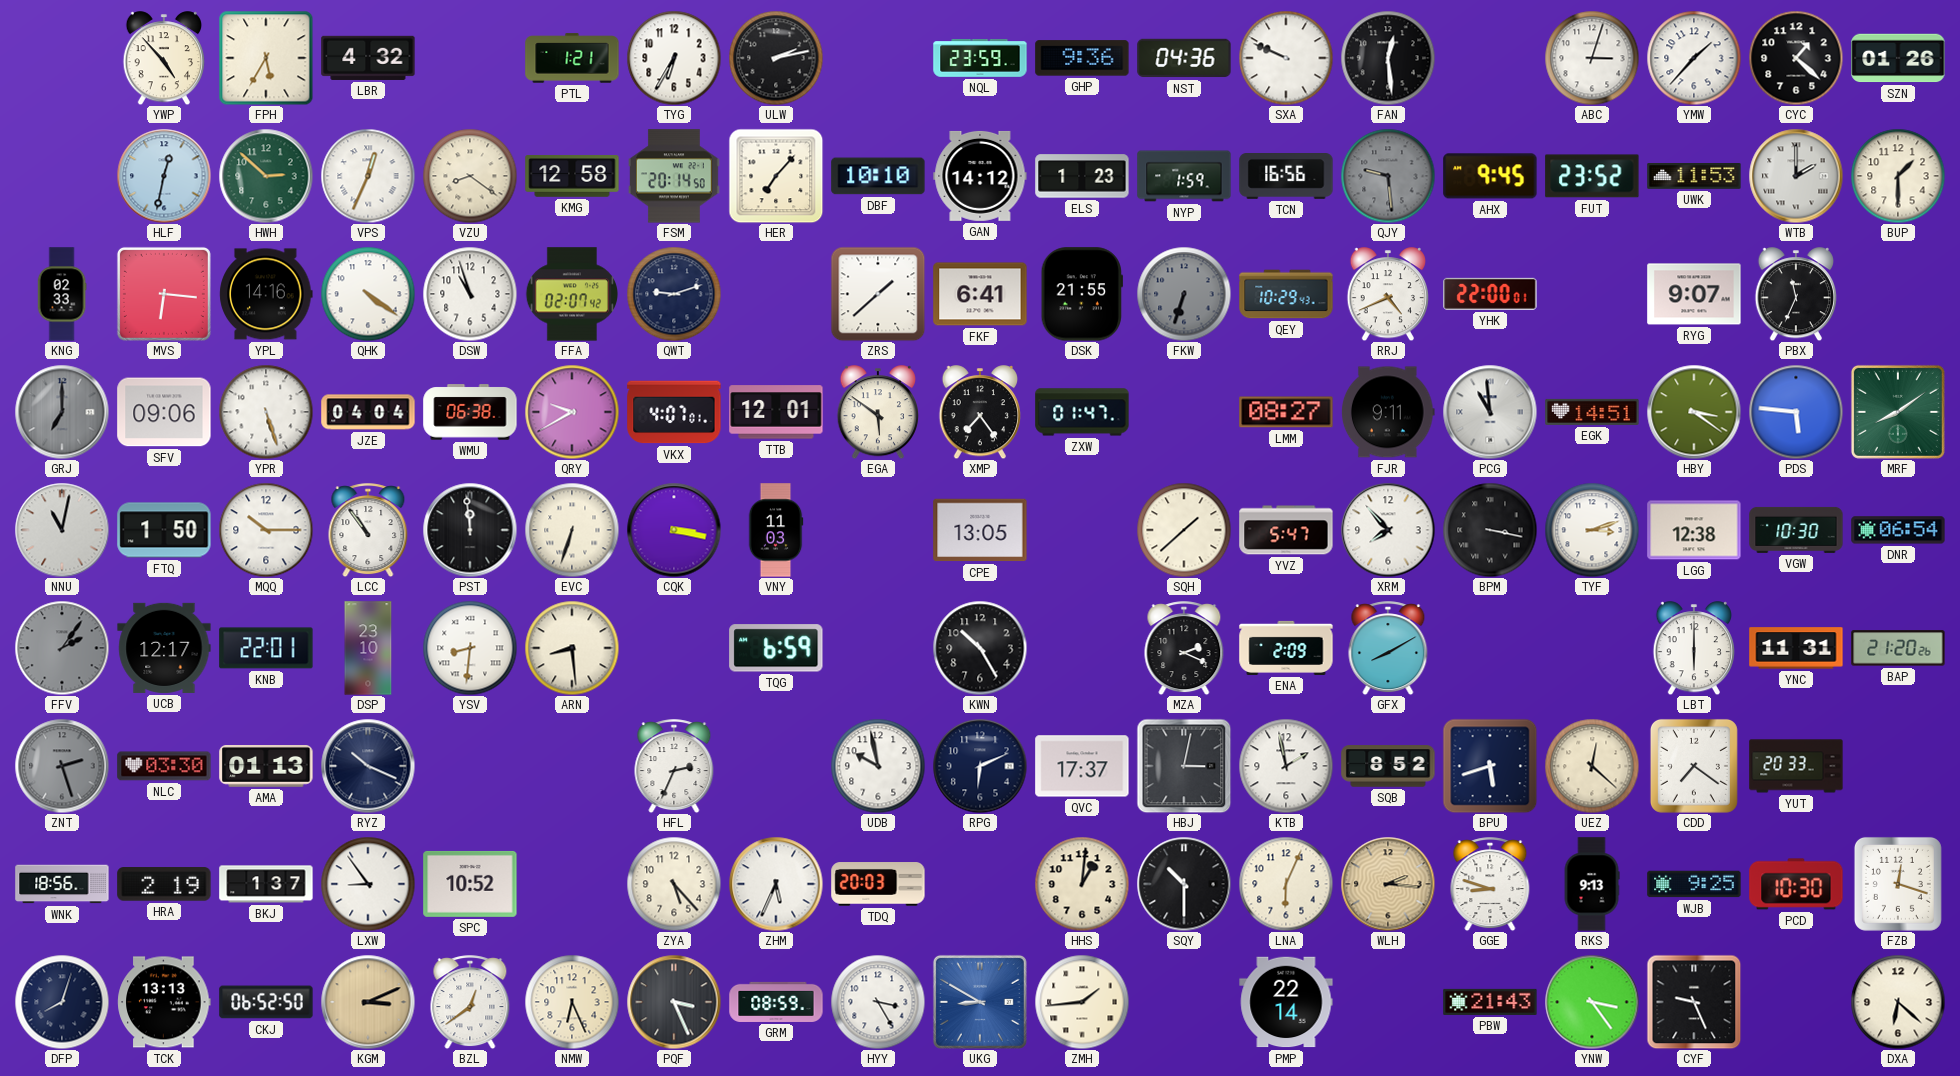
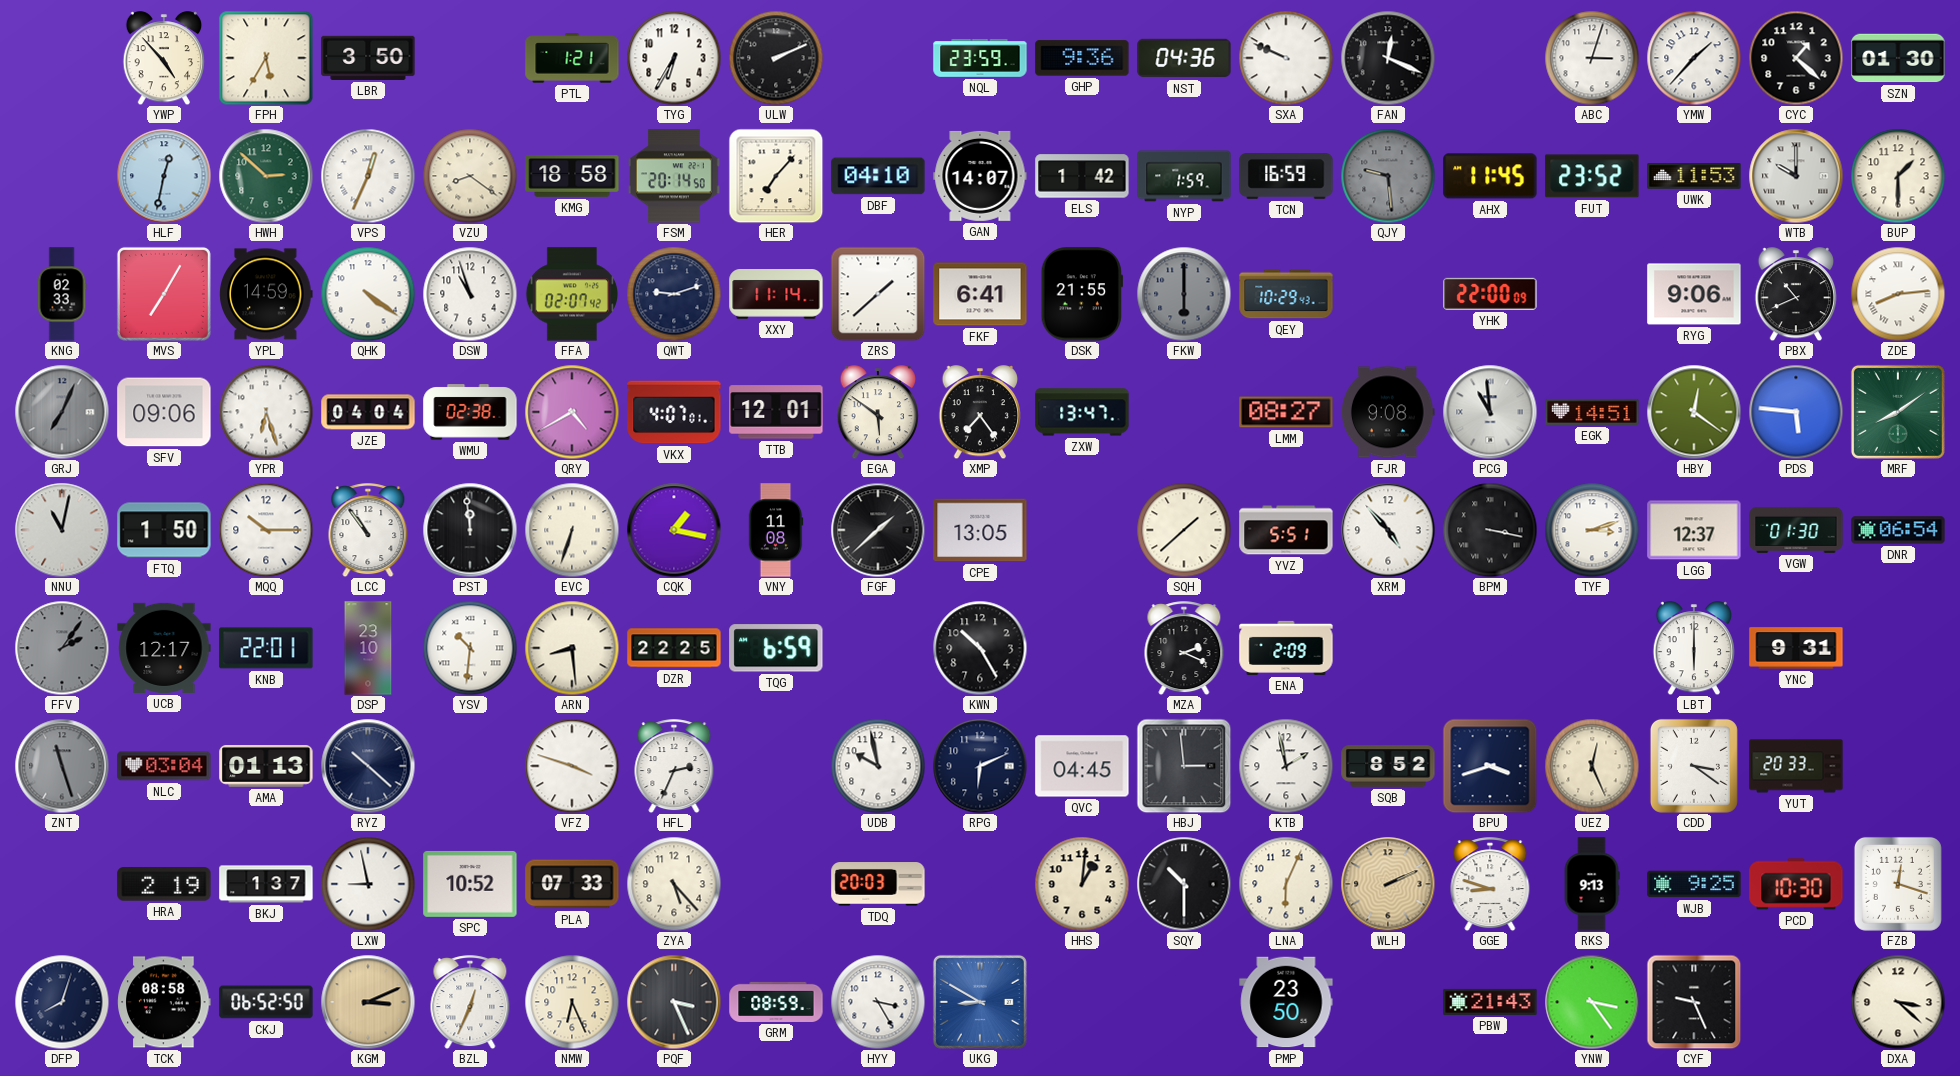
LBR: 4:32 -> 3:50
ULW: 2:13 -> 2:11
FAN: 12:29 -> 12:19
SZN: 01:26 -> 01:30
KMG: 12:58 -> 18:58
DBF: 10:10 -> 04:10
GAN: 14:12 -> 14:07
ELS: 1:23 -> 1:42
TCN: 16:56 -> 16:59
AHX: 9:45 -> 11:45
WTB: 2:00 -> 10:00
MVS: 6:16 -> 7:05
YPL: 14:16 -> 14:59
XXY: none -> 11:14
FKW: 6:33 -> 6:00
RRJ: 4:41 -> none
YHK: 22:00:01 -> 22:00:09
RYG: 9:07 -> 9:06
PBX: 11:34 -> 10:41
ZDE: none -> 8:14
GRJ: 7:00 -> 7:04
YPR: 5:27 -> 6:27
WMU: 06:38 -> 02:38
QRY: 9:40 -> 4:40
ZXW: 01:47 -> 13:47
FJR: 9:11 -> 9:08
HBY: 3:21 -> 12:21
CQK: 3:17 -> 1:17
VNY: 11:03 -> 11:08
FGF: none -> 1:38
YVZ: 5:47 -> 5:51
XRM: 7:53 -> 4:53
LGG: 12:38 -> 12:37
VGW: 10:30 -> 01:30
YSV: 8:31 -> 10:31
DZR: none -> 22:25
GFX: 8:10 -> none
YNC: 11:31 -> 9:31
BAP: 21:20 -> none
ZNT: 2:27 -> 11:27
NLC: 03:30 -> 03:04
RYZ: 10:19 -> 10:22
VFZ: none -> 3:48
QVC: 17:37 -> 04:45
HBJ: 3:02 -> 2:59
BPU: 5:42 -> 3:42
UEZ: 12:22 -> 12:26
CDD: 7:21 -> 3:21
WNK: 18:56 -> none
LXW: 8:54 -> 8:58
PLA: none -> 07:33
ZHM: 5:34 -> none
WLH: 2:16 -> 2:11
TCK: 13:13 -> 08:58
BZL: 12:39 -> 12:34
ZMH: 1:44 -> none
PMP: 22:14 -> 23:50
DXA: 6:22 -> 3:22
